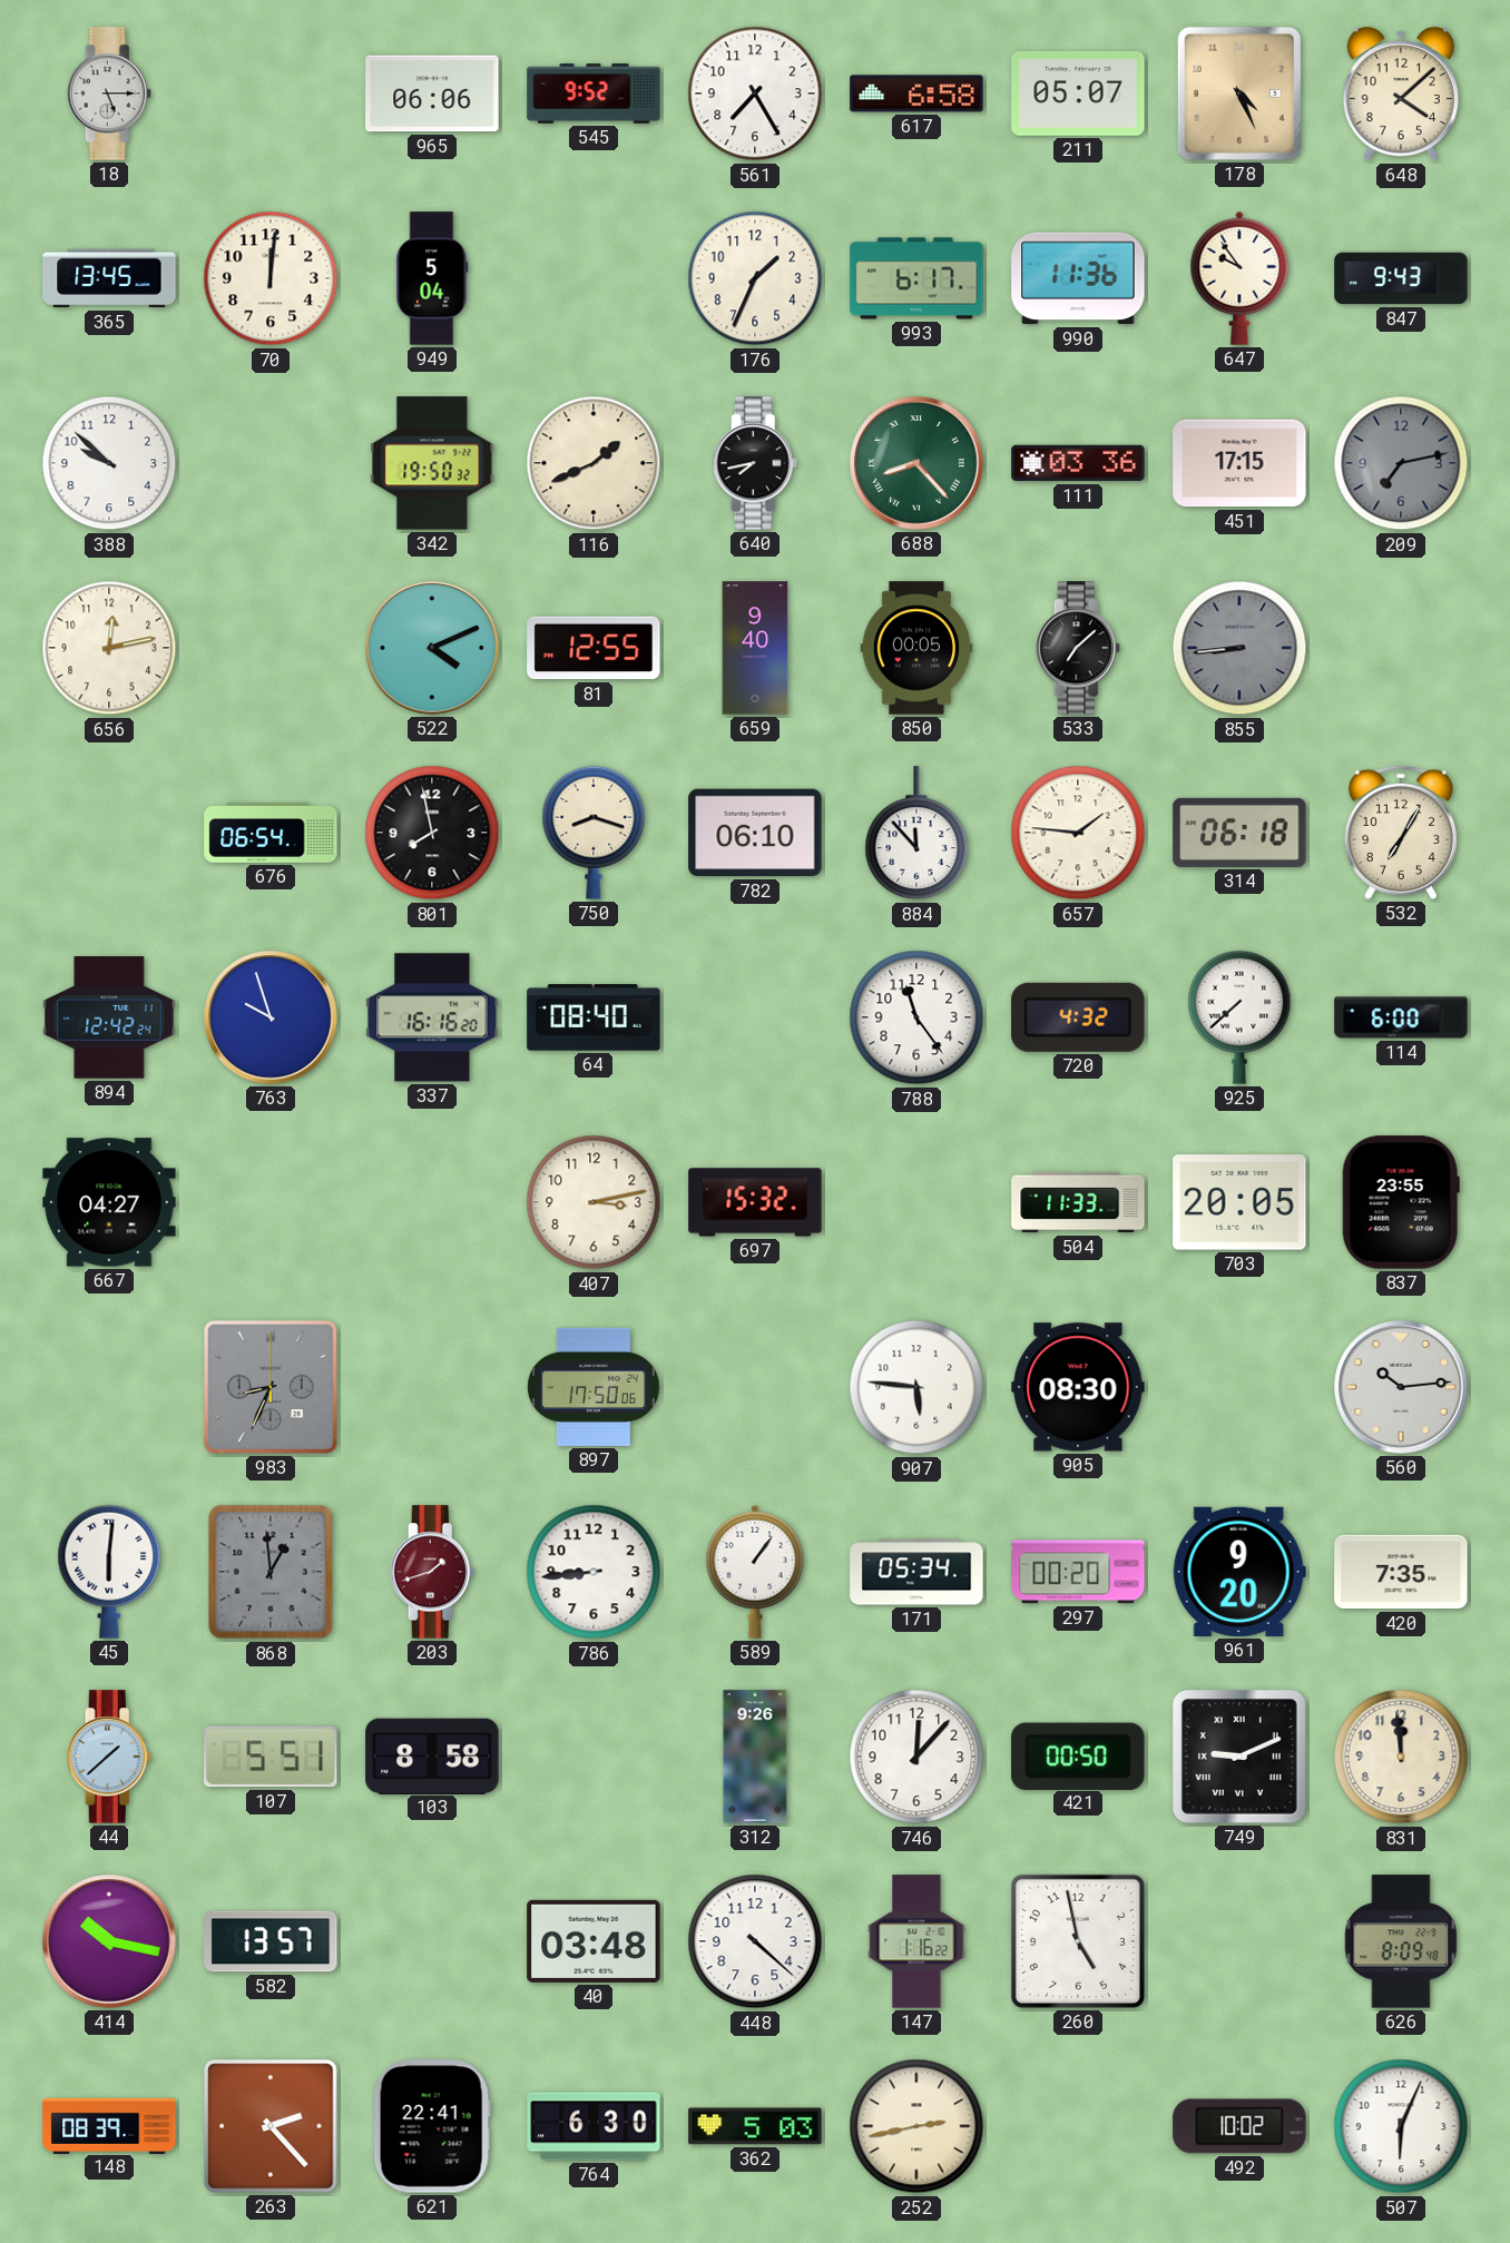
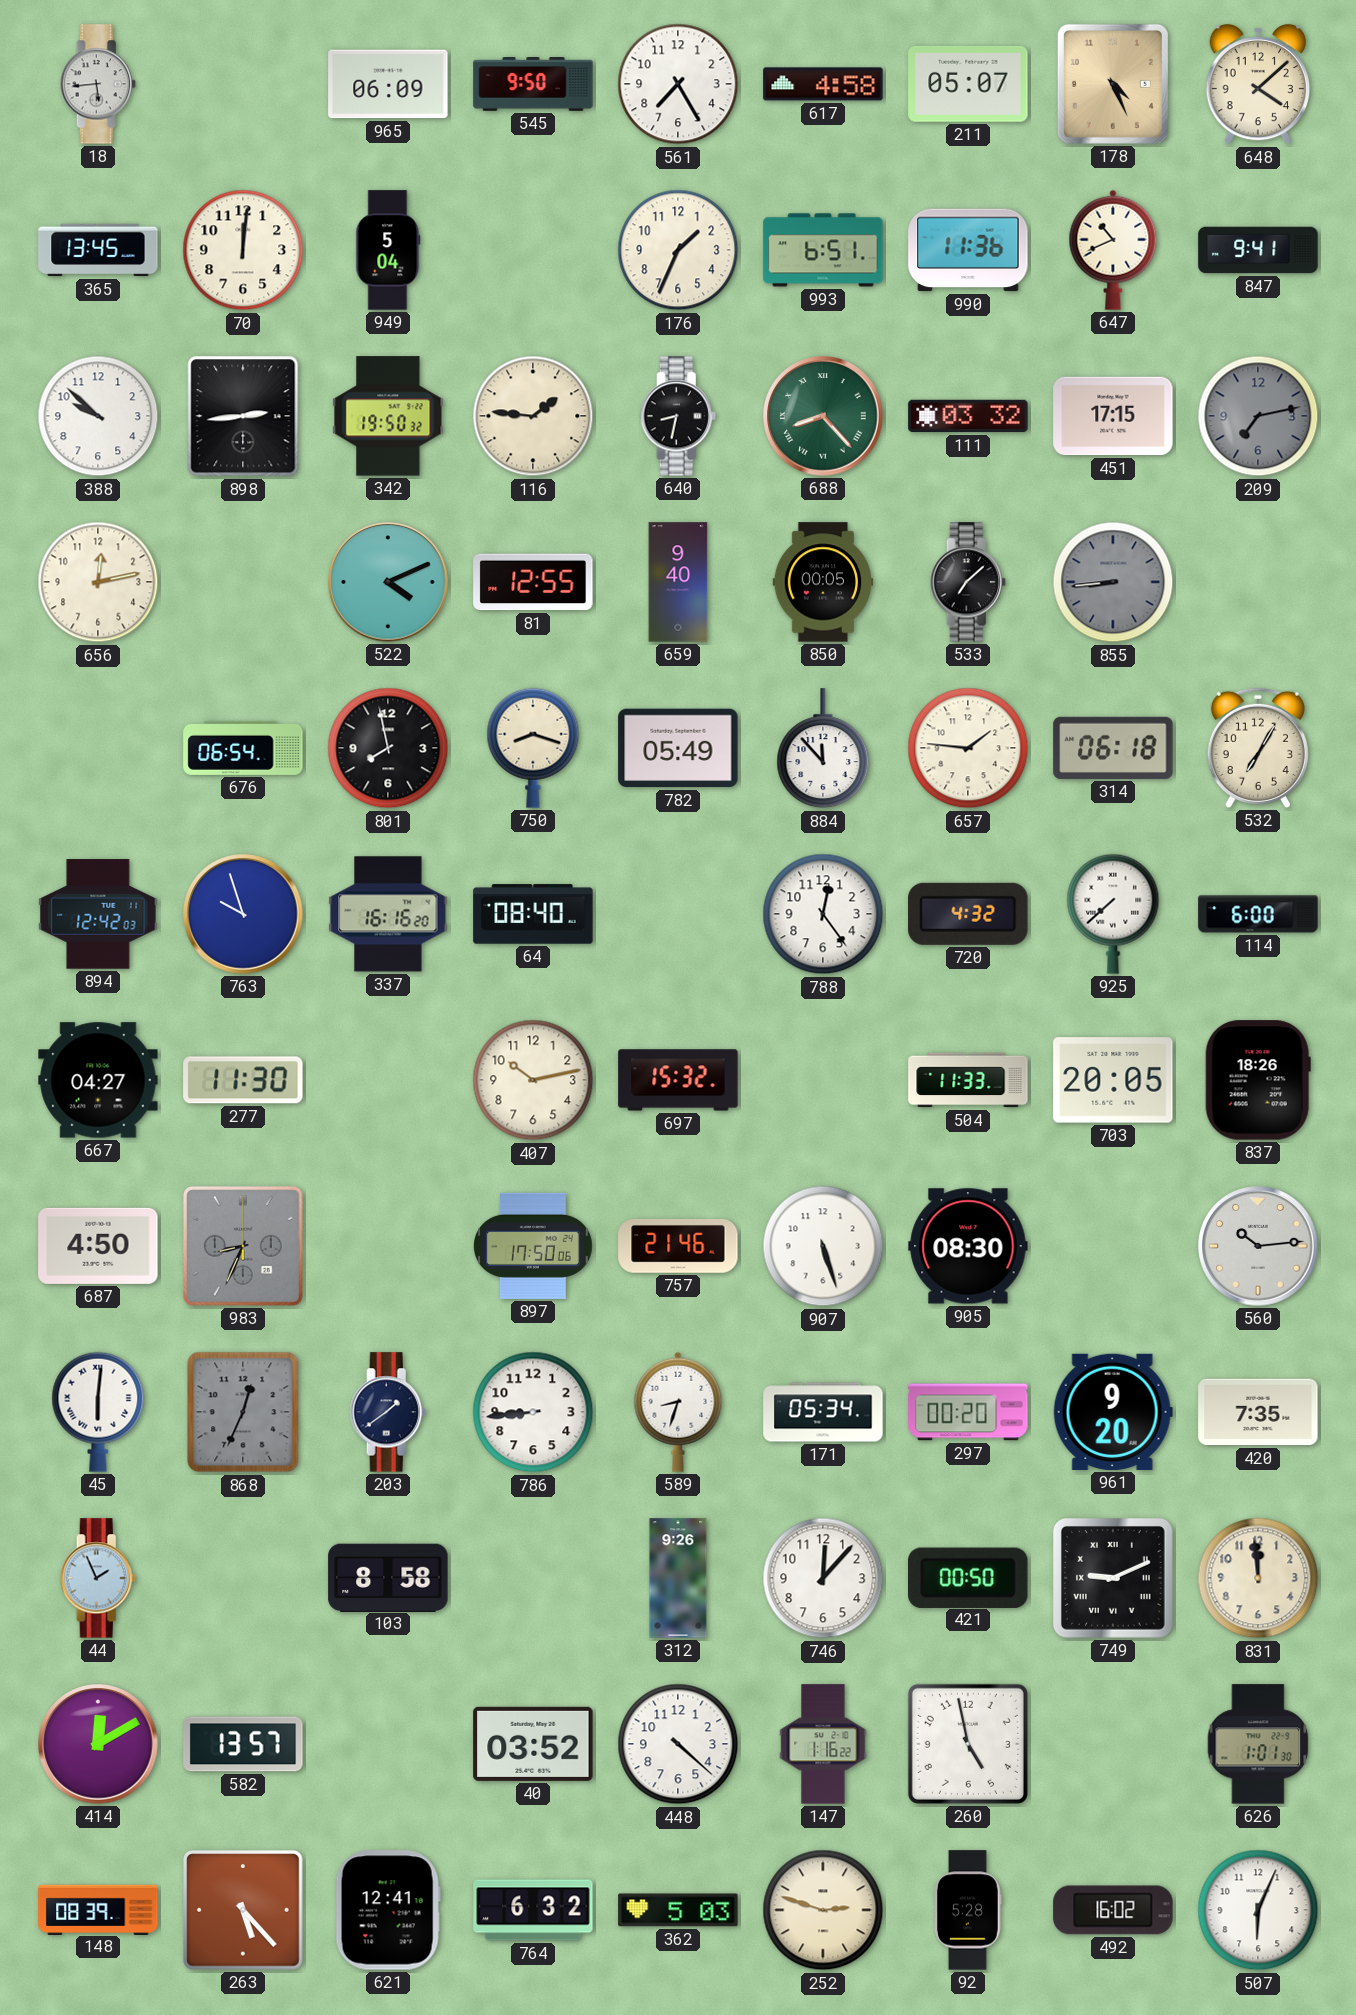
18: 5:15 -> 5:44
965: 06:06 -> 06:09
545: 9:52 -> 9:50
617: 6:58 -> 4:58
993: 6:17 -> 6:51
647: 9:54 -> 10:41
847: 9:43 -> 9:41
898: none -> 2:44
116: 1:41 -> 1:46
640: 7:43 -> 8:32
111: 03:36 -> 03:32
782: 06:10 -> 05:49
894: 12:42:24 -> 12:42:03
788: 11:24 -> 12:24
277: none -> 11:30
407: 3:13 -> 10:13
837: 23:55 -> 18:26
687: none -> 4:50
757: none -> 21:46
907: 5:46 -> 5:27
868: 12:59 -> 12:34
203: 1:42 -> 1:39
203 dial: burgundy -> navy
589: 1:06 -> 8:33
44: 1:38 -> 1:56
107: 5:51 -> none
414: 10:17 -> 12:10
40: 03:48 -> 03:52
626: 8:09 -> 1:01
263: 2:23 -> 5:23
621: 22:41 -> 12:41
764: 6:30 -> 6:32
252: 2:43 -> 2:48
92: none -> 5:28
492: 10:02 -> 16:02
